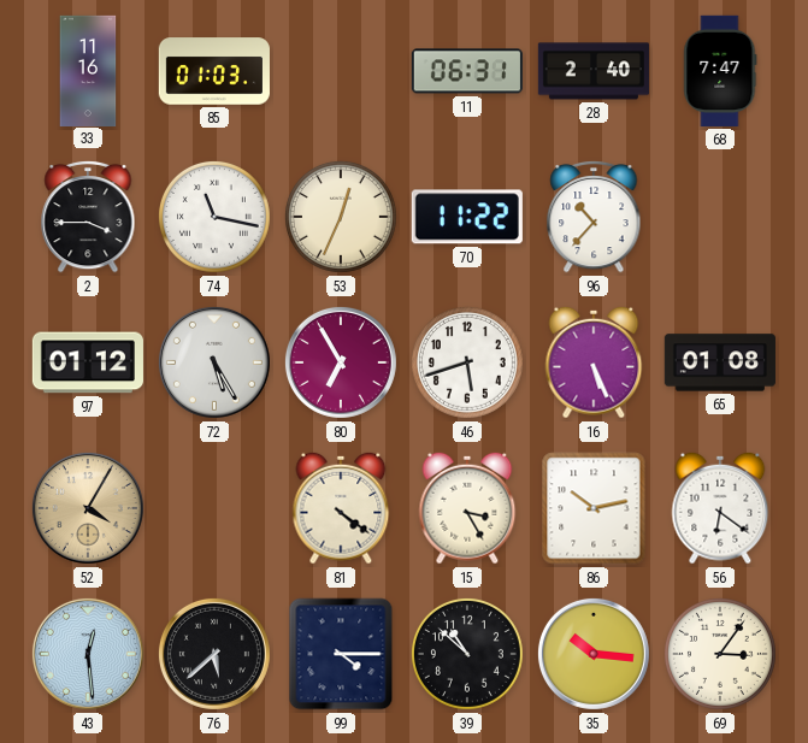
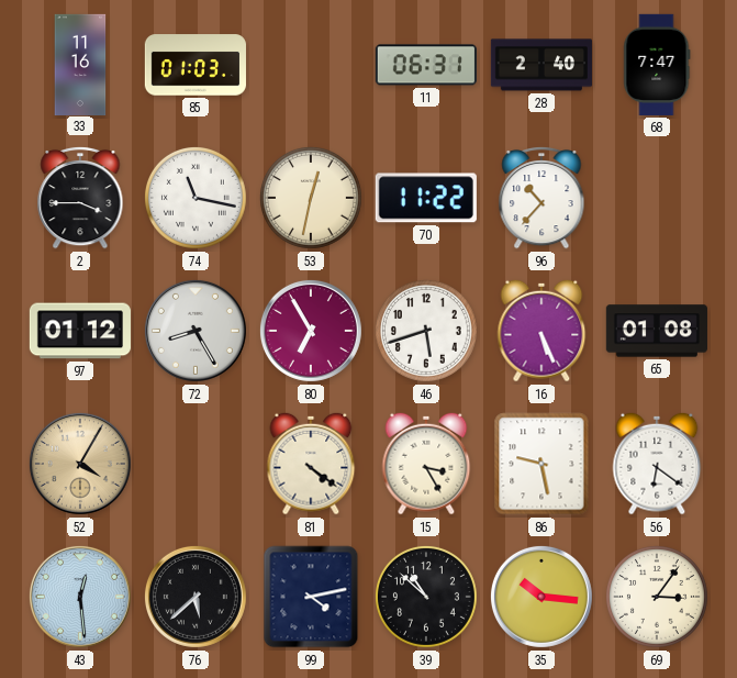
53: 12:34 -> 12:32
72: 5:25 -> 8:25
86: 10:13 -> 9:28
99: 4:15 -> 4:13
